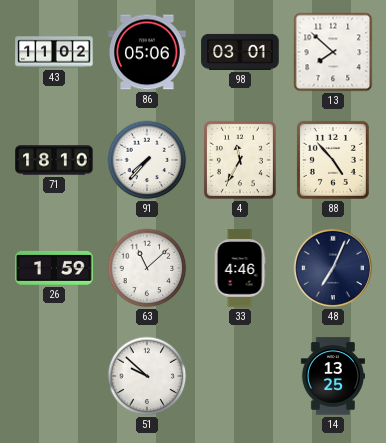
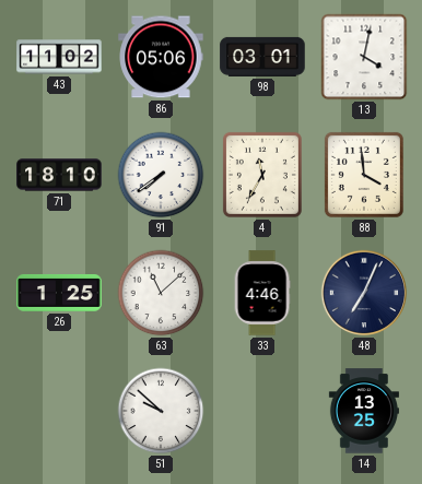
13: 7:52 -> 4:02
91: 7:37 -> 7:39
88: 4:53 -> 3:59
26: 1:59 -> 1:25
